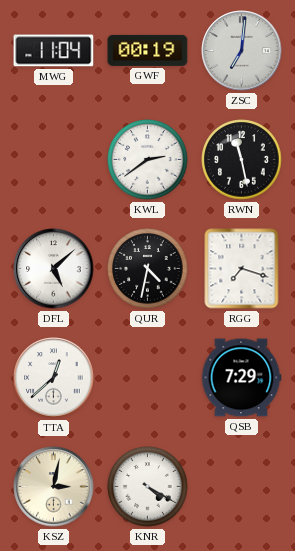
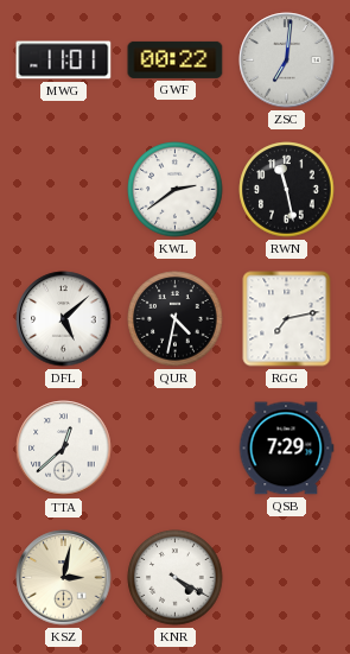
MWG: 11:04 -> 11:01
GWF: 00:19 -> 00:22
RGG: 7:18 -> 7:13
